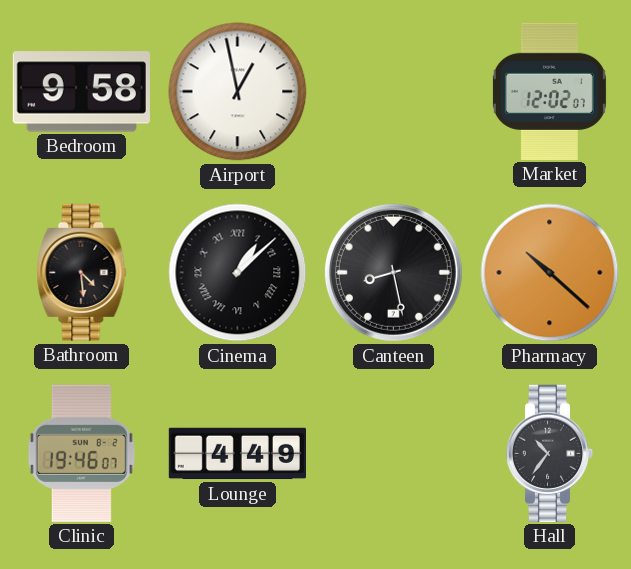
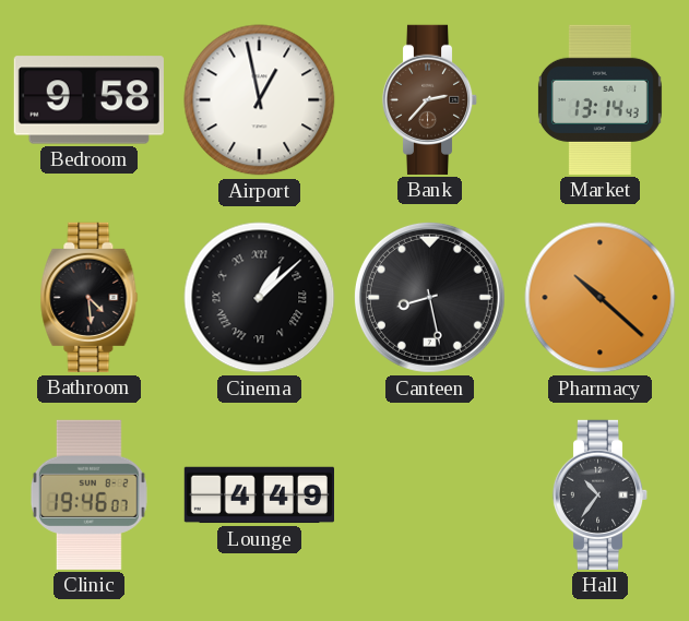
Bank: none -> 2:37
Market: 12:02 -> 13:14
